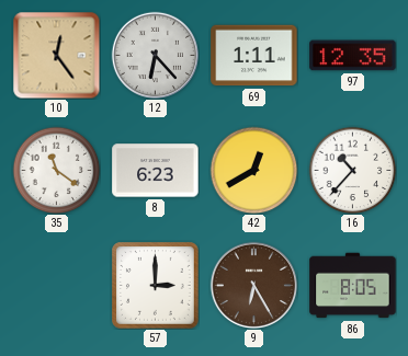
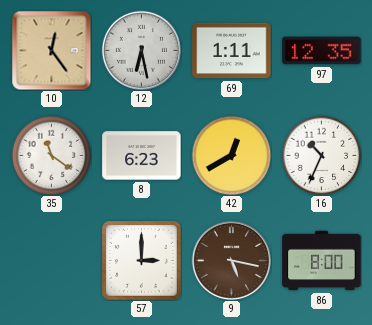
12: 6:23 -> 6:28
16: 10:37 -> 10:34
9: 6:25 -> 5:17
86: 8:05 -> 8:00
